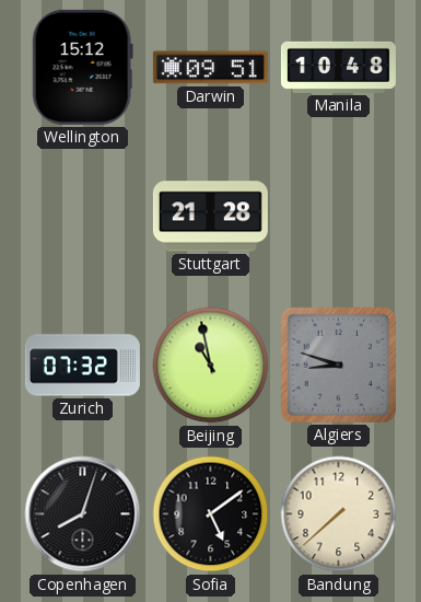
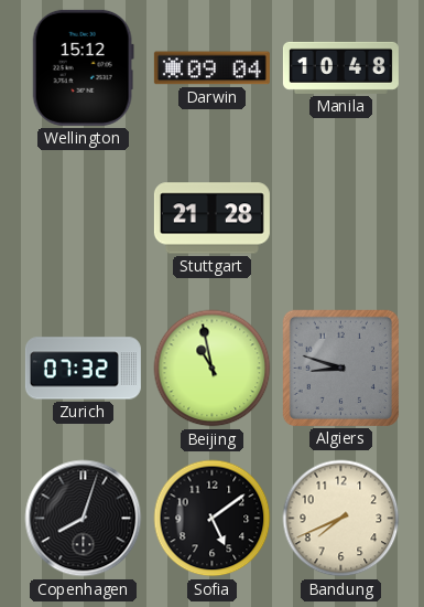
Darwin: 09:51 -> 09:04
Bandung: 7:38 -> 7:41
